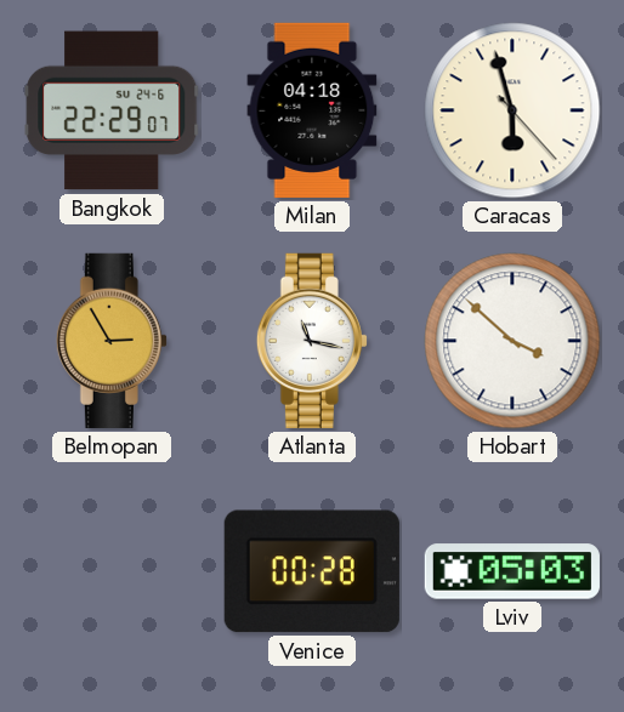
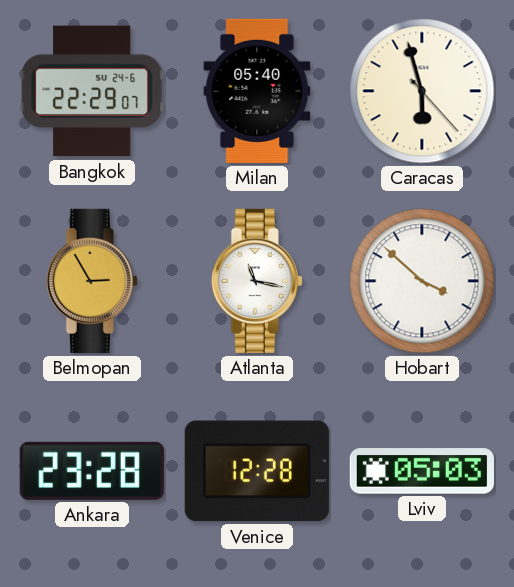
Milan: 04:18 -> 05:40
Ankara: none -> 23:28
Venice: 00:28 -> 12:28
